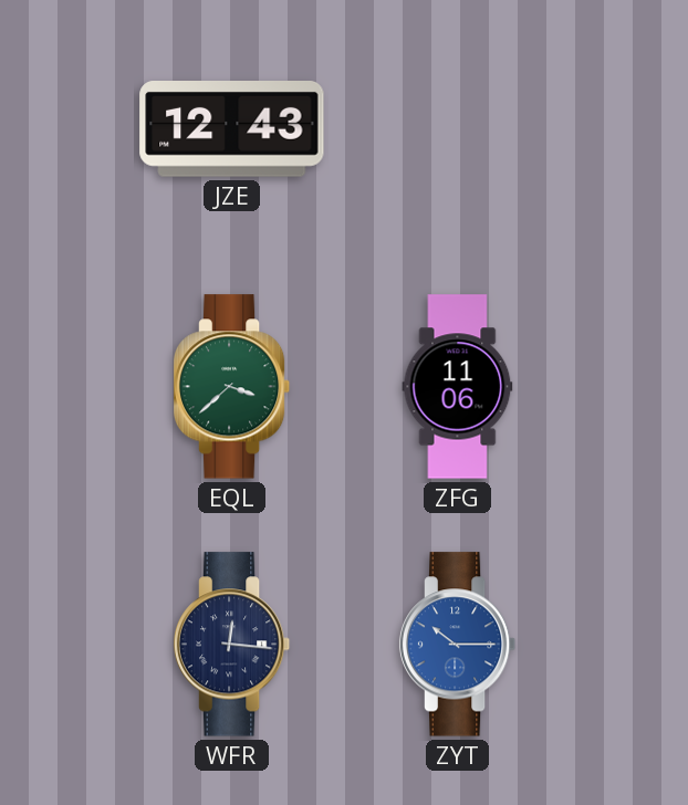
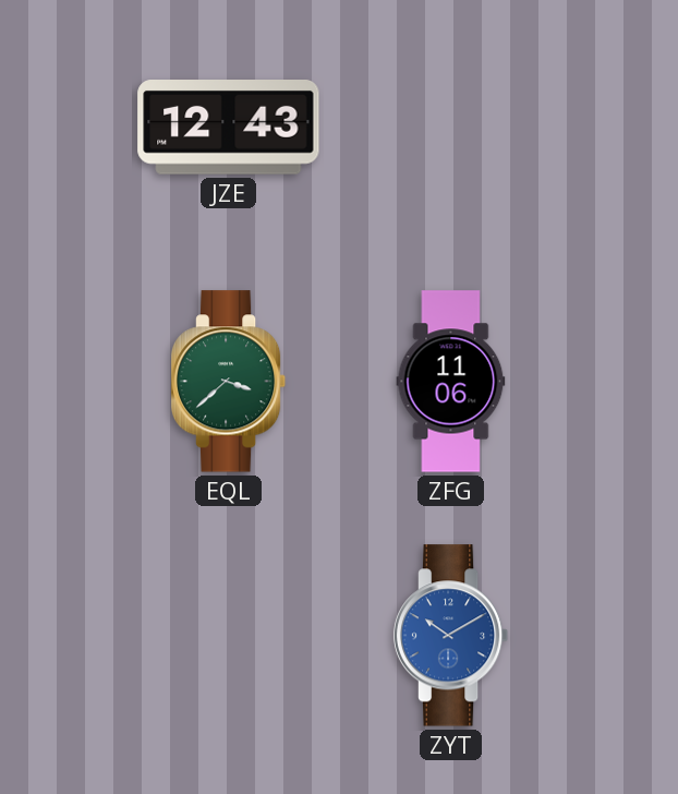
WFR: 12:16 -> none
ZYT: 10:15 -> 10:10
